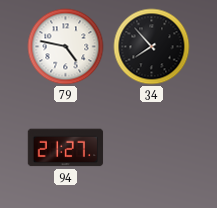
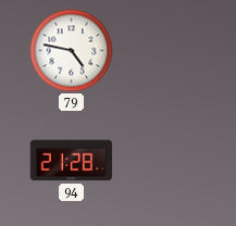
34: 7:53 -> none
94: 21:27 -> 21:28
